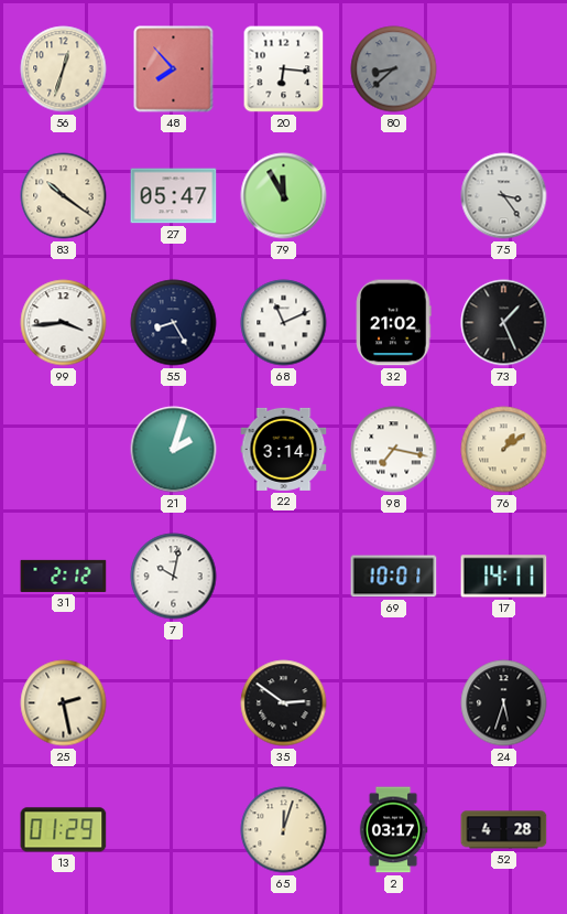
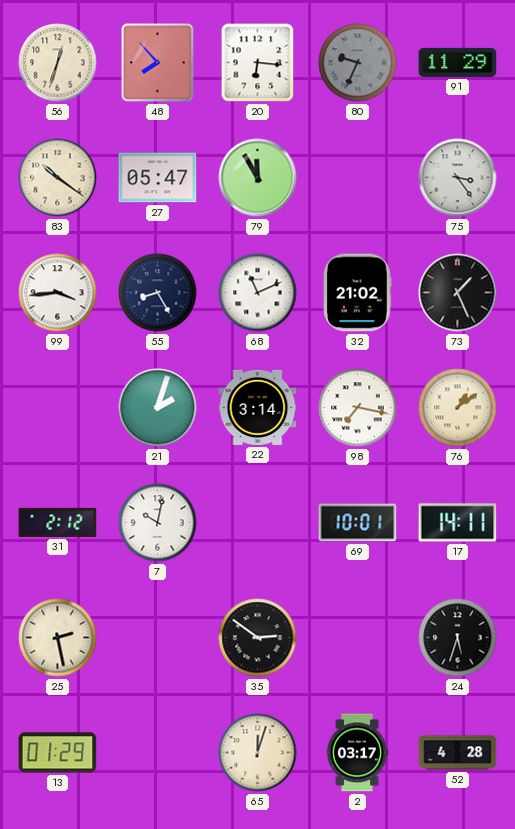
80: 8:38 -> 9:34
91: none -> 11:29
